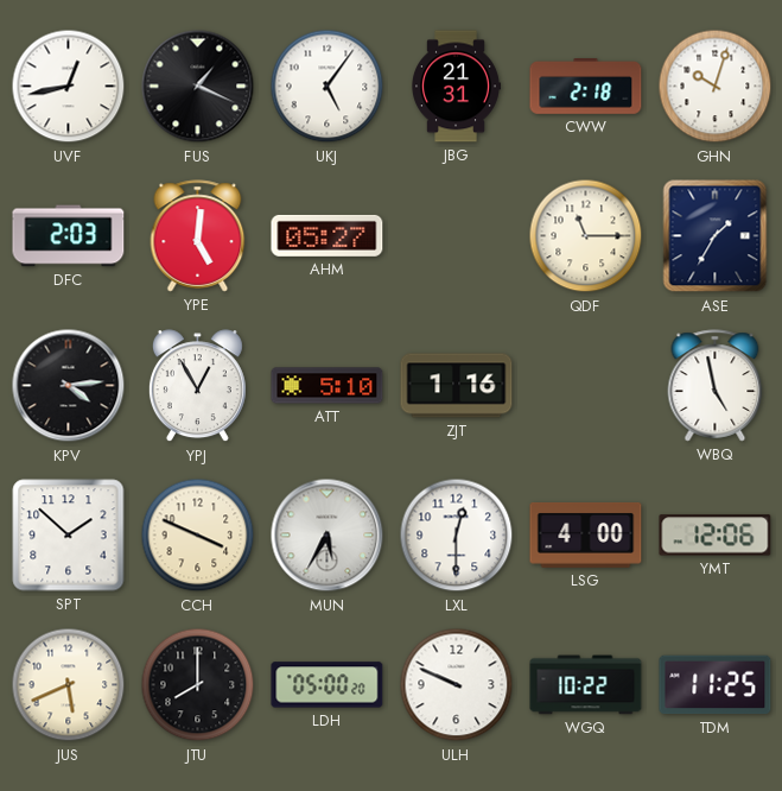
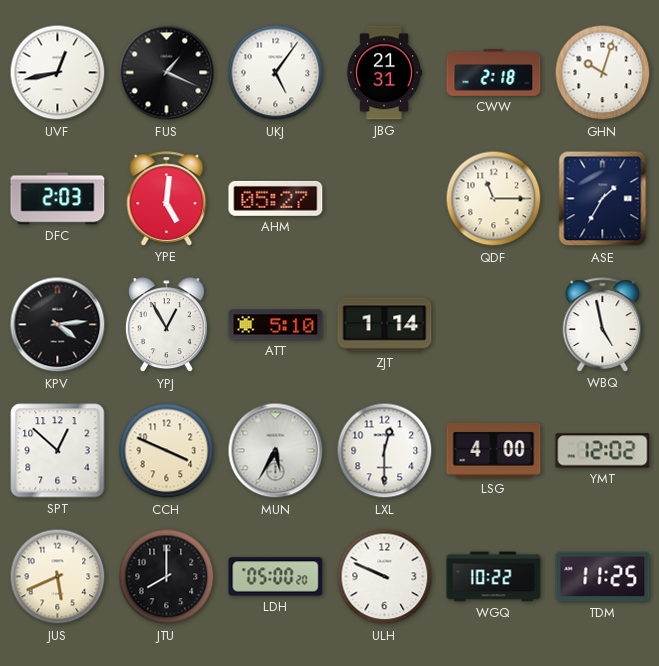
ZJT: 1:16 -> 1:14
SPT: 1:52 -> 12:52
YMT: 12:06 -> 12:02
